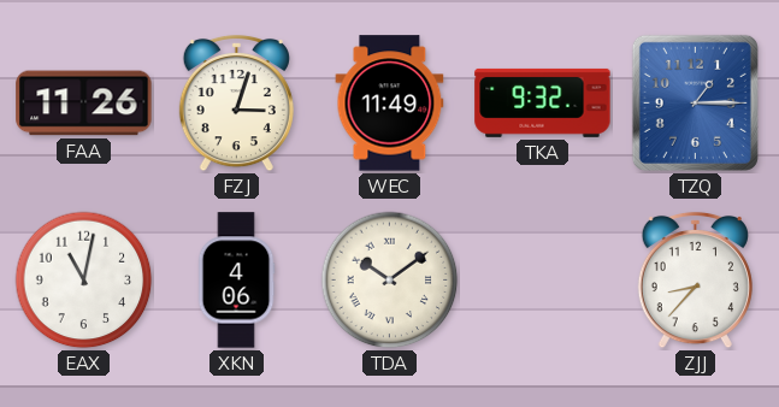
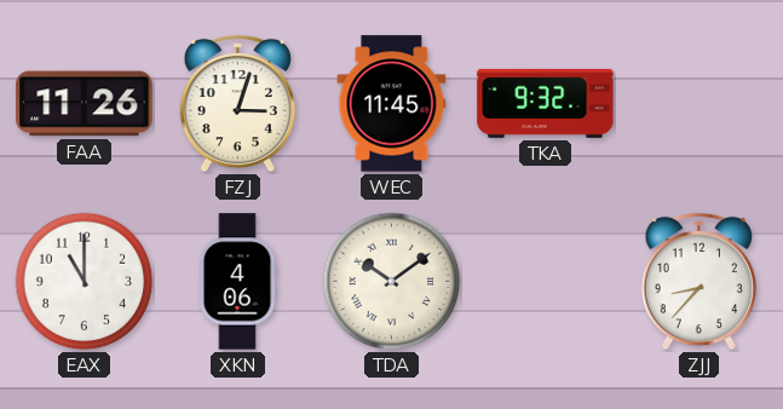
WEC: 11:49 -> 11:45
TZQ: 1:15 -> none
EAX: 11:02 -> 11:00
